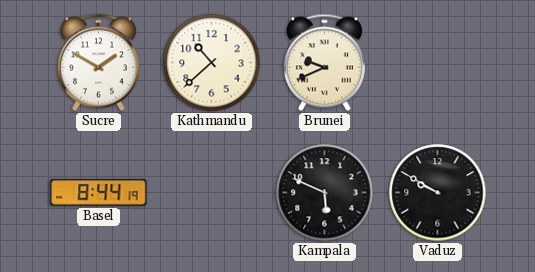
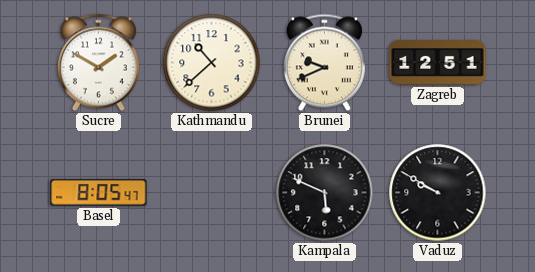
Zagreb: none -> 12:51
Basel: 8:44 -> 8:05
